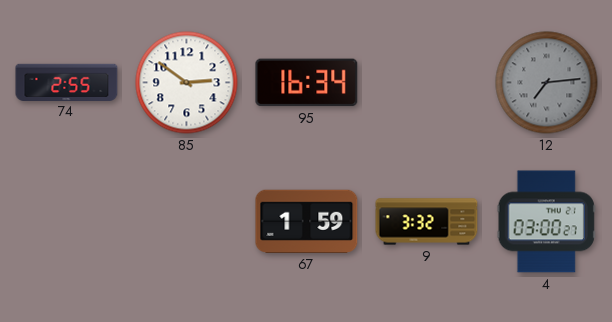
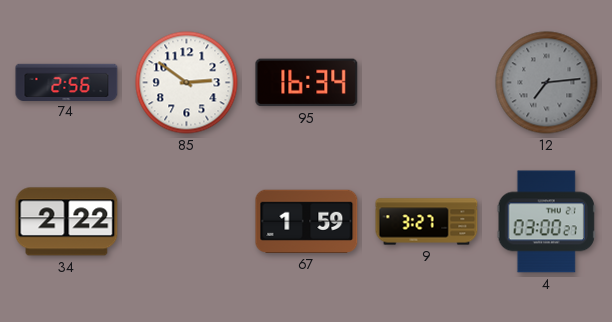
74: 2:55 -> 2:56
34: none -> 2:22
9: 3:32 -> 3:27
